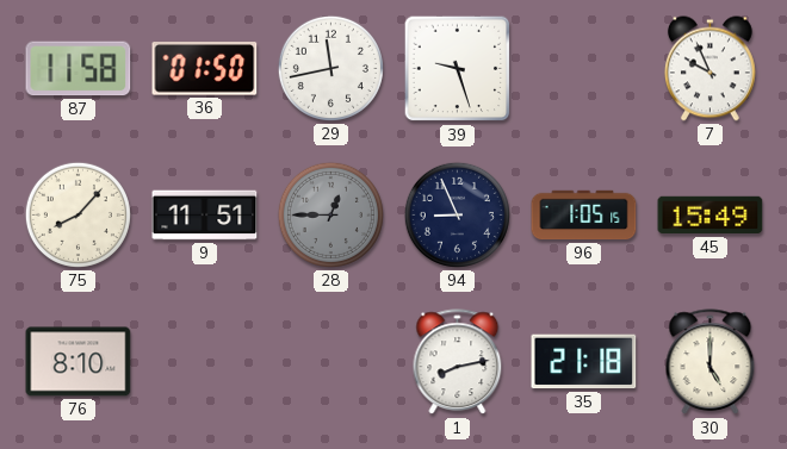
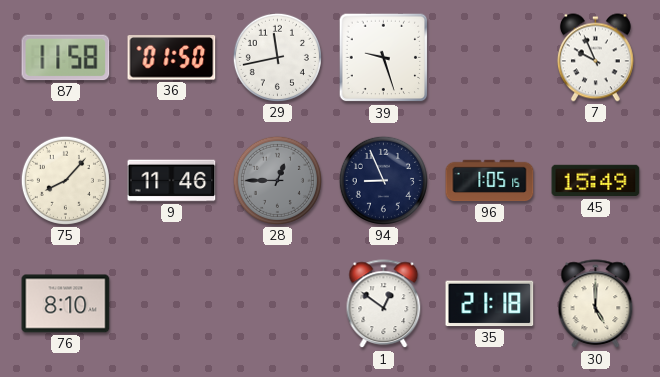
9: 11:51 -> 11:46
1: 8:13 -> 12:51
